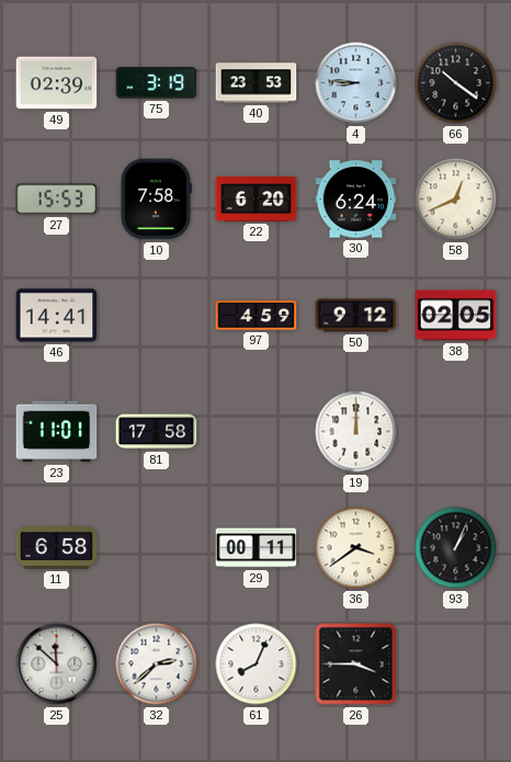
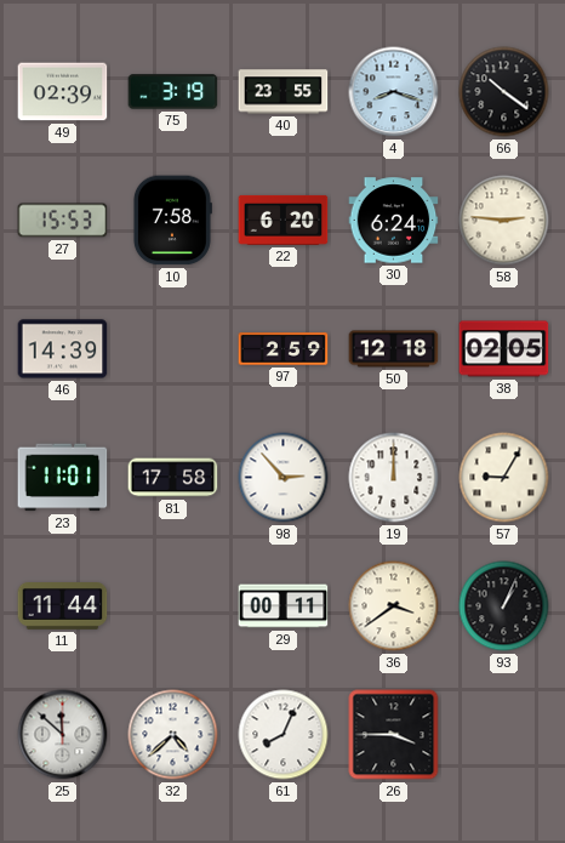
40: 23:53 -> 23:55
4: 8:46 -> 8:18
58: 12:41 -> 2:46
46: 14:41 -> 14:39
97: 4:59 -> 2:59
50: 9:12 -> 12:18
98: none -> 2:53
57: none -> 9:05
11: 6:58 -> 11:44
32: 2:38 -> 4:38
